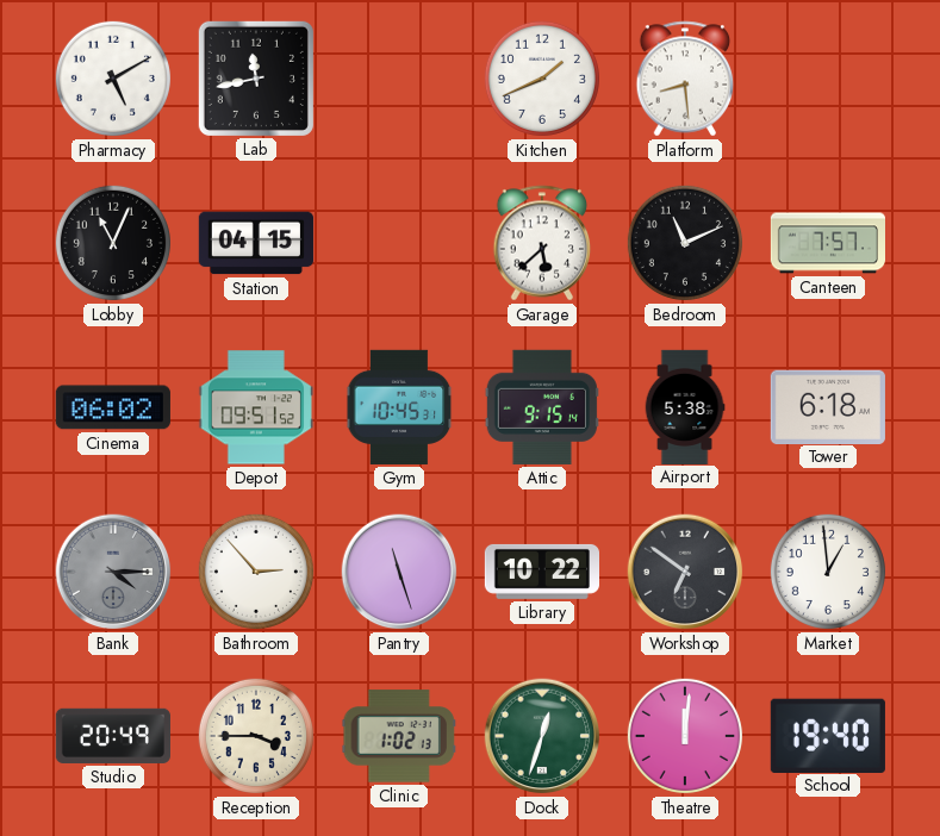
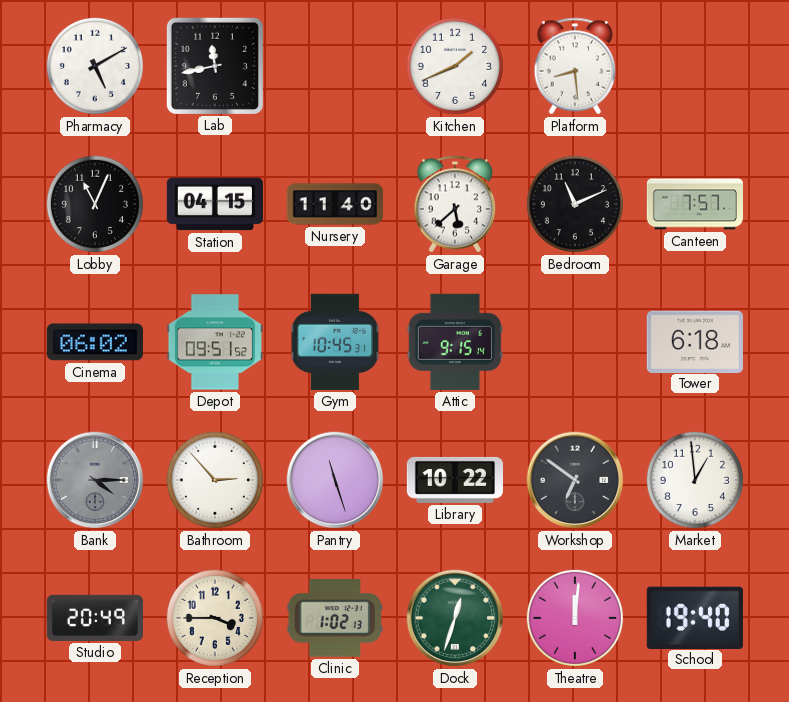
Nursery: none -> 11:40
Airport: 5:38 -> none
